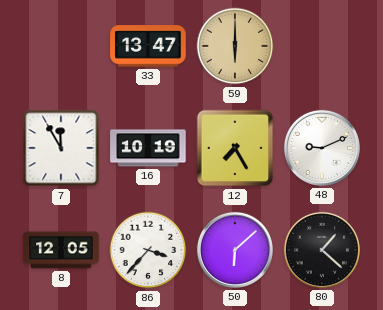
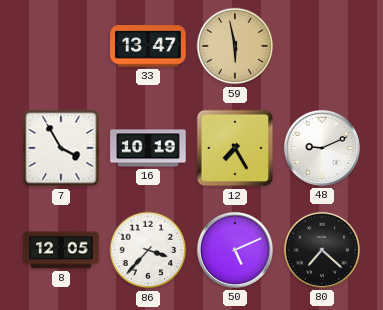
59: 6:00 -> 5:58
7: 11:55 -> 3:55
50: 6:08 -> 5:11
80: 1:22 -> 7:22
